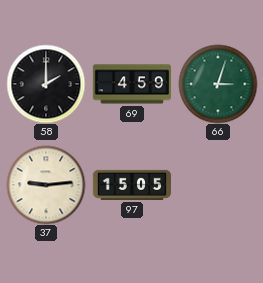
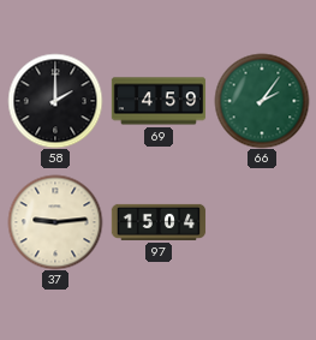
66: 3:03 -> 2:06
97: 15:05 -> 15:04
